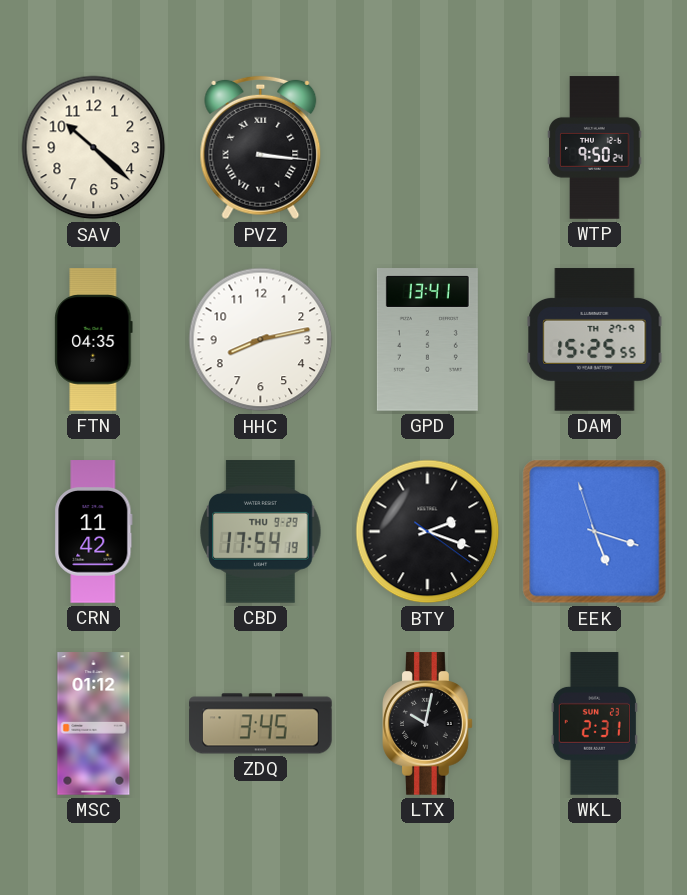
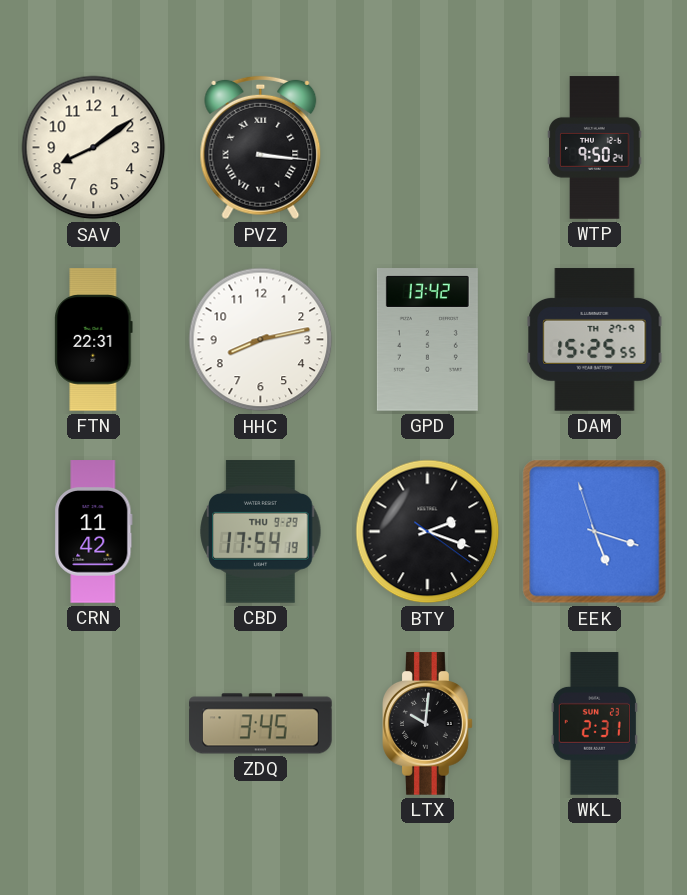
SAV: 10:22 -> 8:09
FTN: 04:35 -> 22:31
GPD: 13:41 -> 13:42
MSC: 01:12 -> none
LTX: 10:02 -> 10:01
